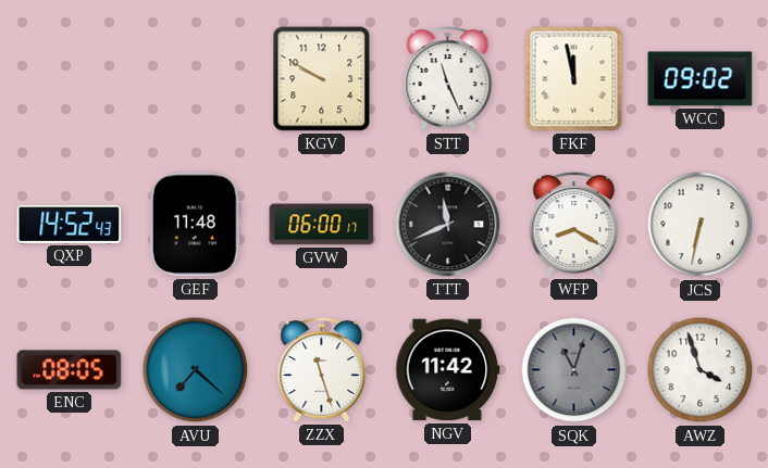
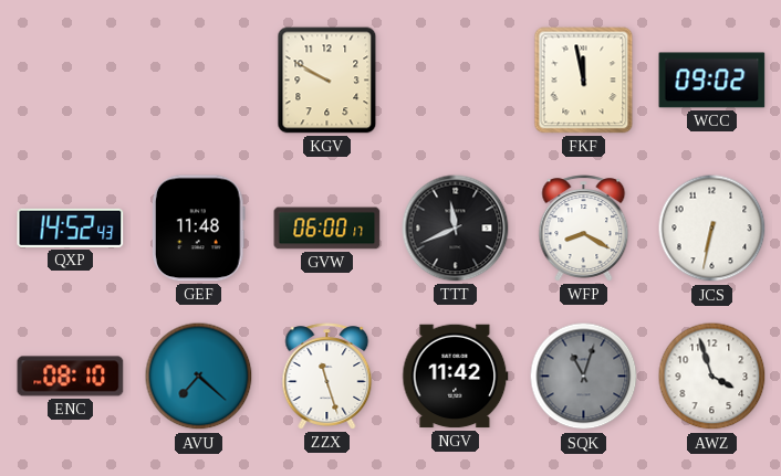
STT: 11:26 -> none
ENC: 08:05 -> 08:10
